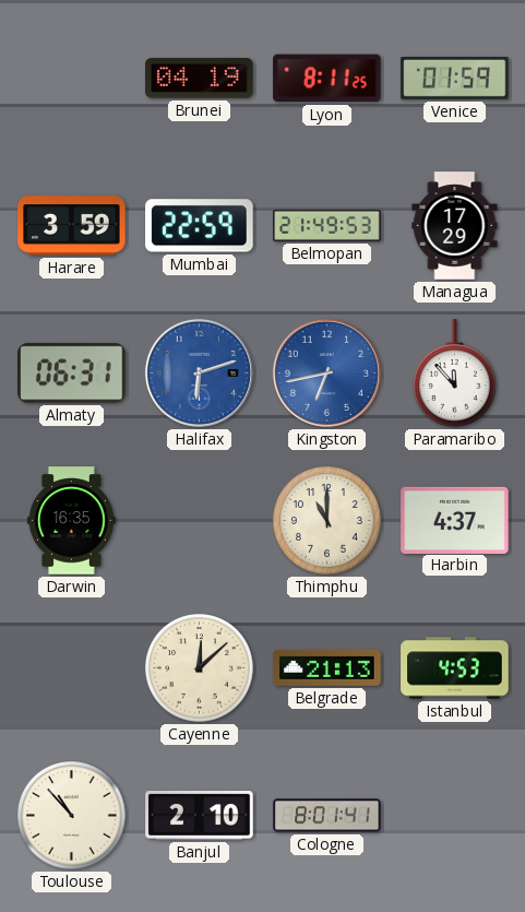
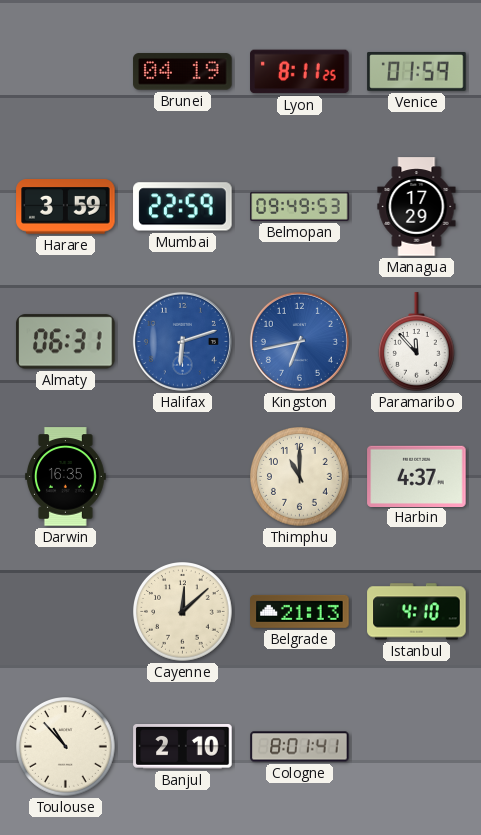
Belmopan: 21:49 -> 09:49
Istanbul: 4:53 -> 4:10
